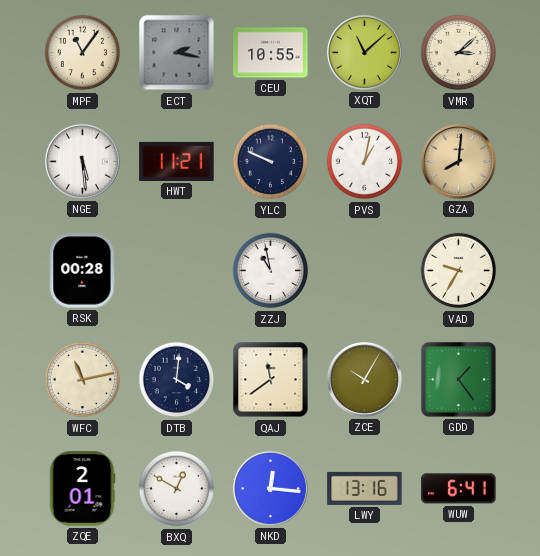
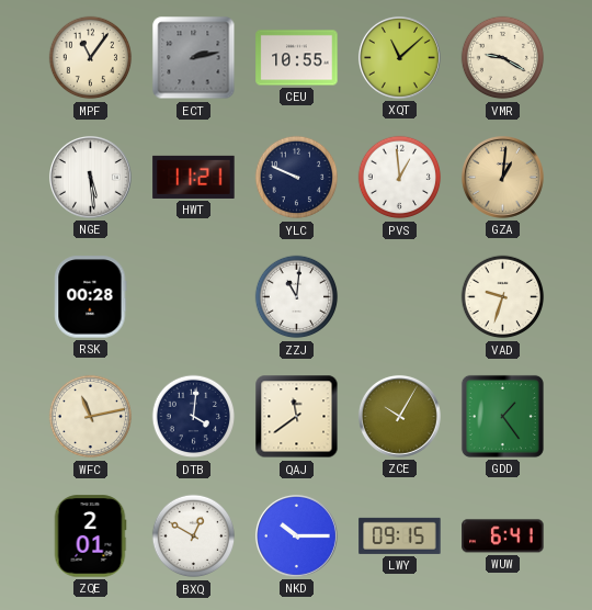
ECT: 2:17 -> 2:13
VMR: 3:08 -> 9:20
PVS: 1:02 -> 12:59
GZA: 8:01 -> 1:01
ZZJ: 10:58 -> 11:01
VAD: 9:35 -> 9:33
NKD: 12:16 -> 10:15
LWY: 13:16 -> 09:15
